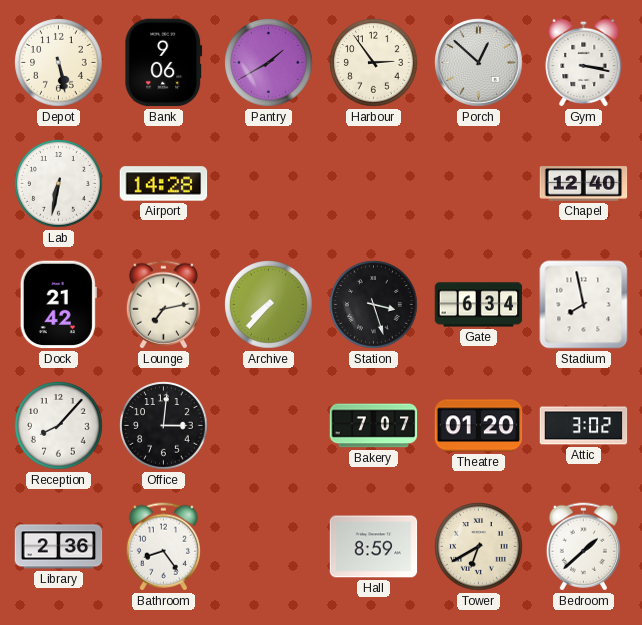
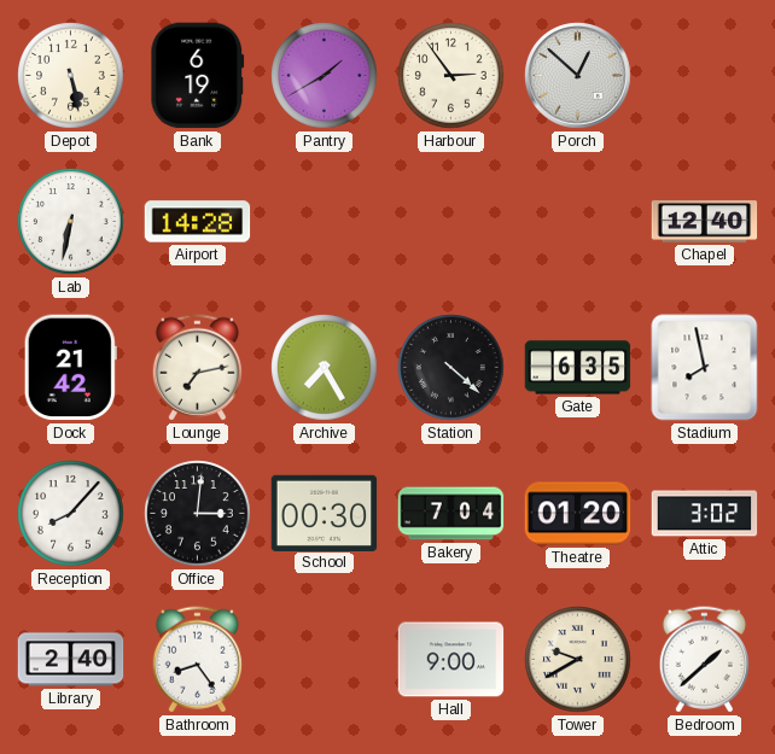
Bank: 9:06 -> 6:19
Gym: 3:17 -> none
Archive: 7:37 -> 7:25
Station: 3:27 -> 4:22
Gate: 6:34 -> 6:35
School: none -> 00:30
Bakery: 7:07 -> 7:04
Library: 2:36 -> 2:40
Hall: 8:59 -> 9:00
Tower: 6:40 -> 9:40
